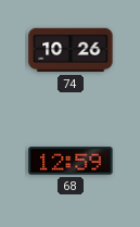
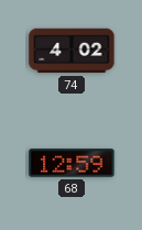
74: 10:26 -> 4:02
